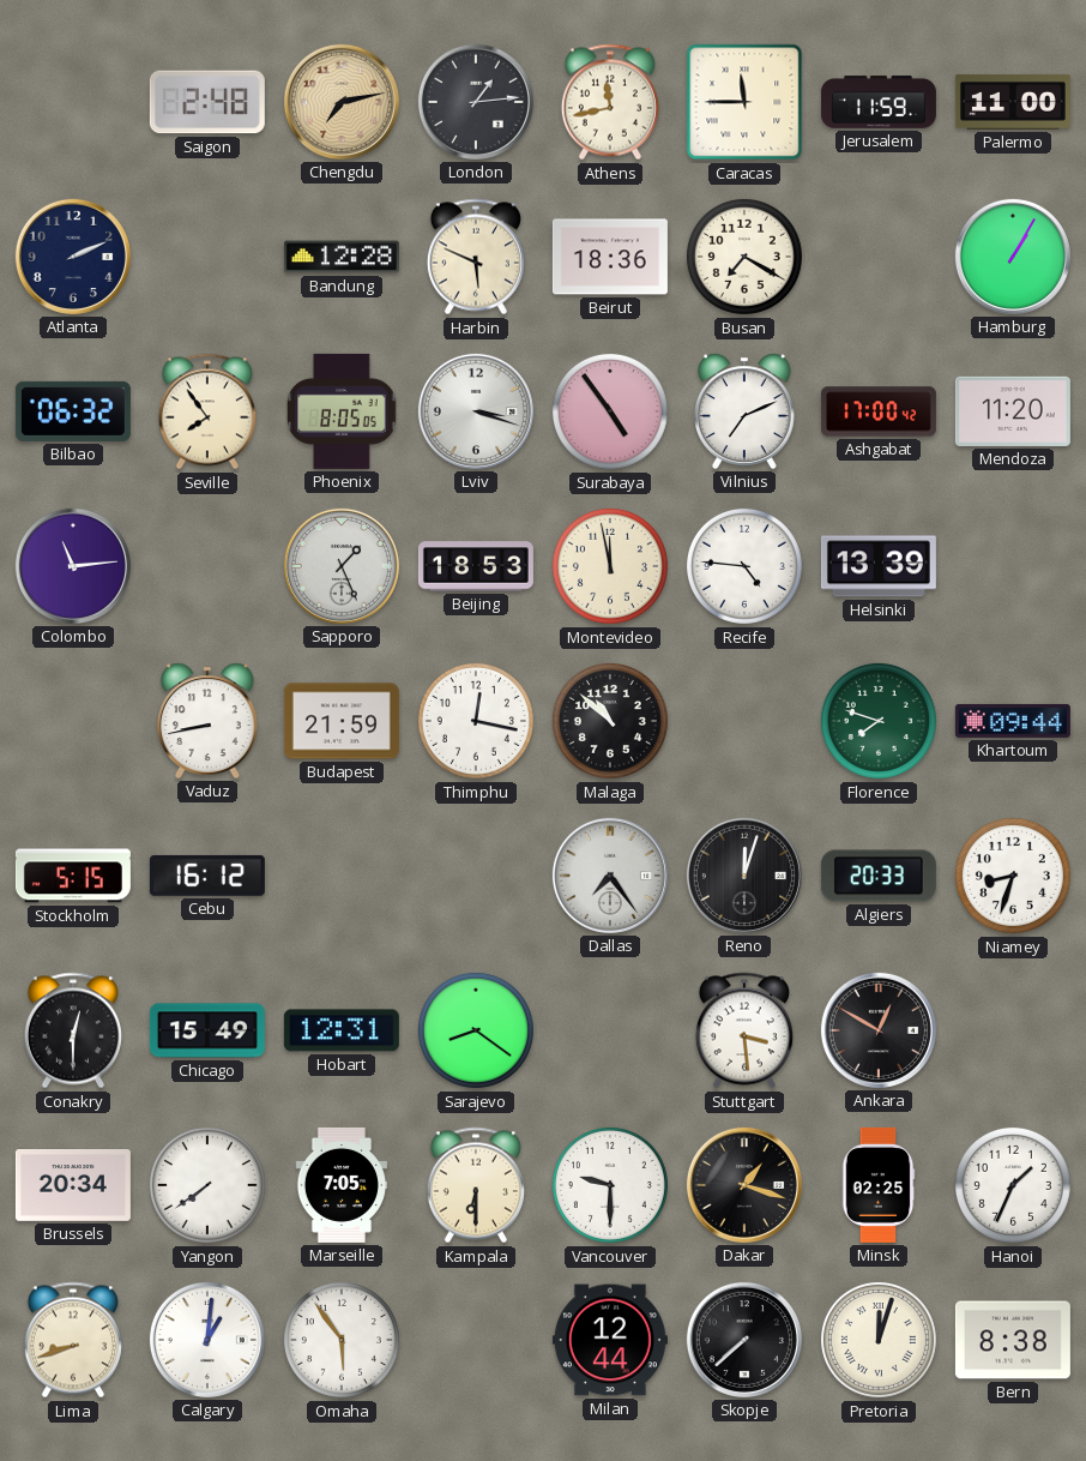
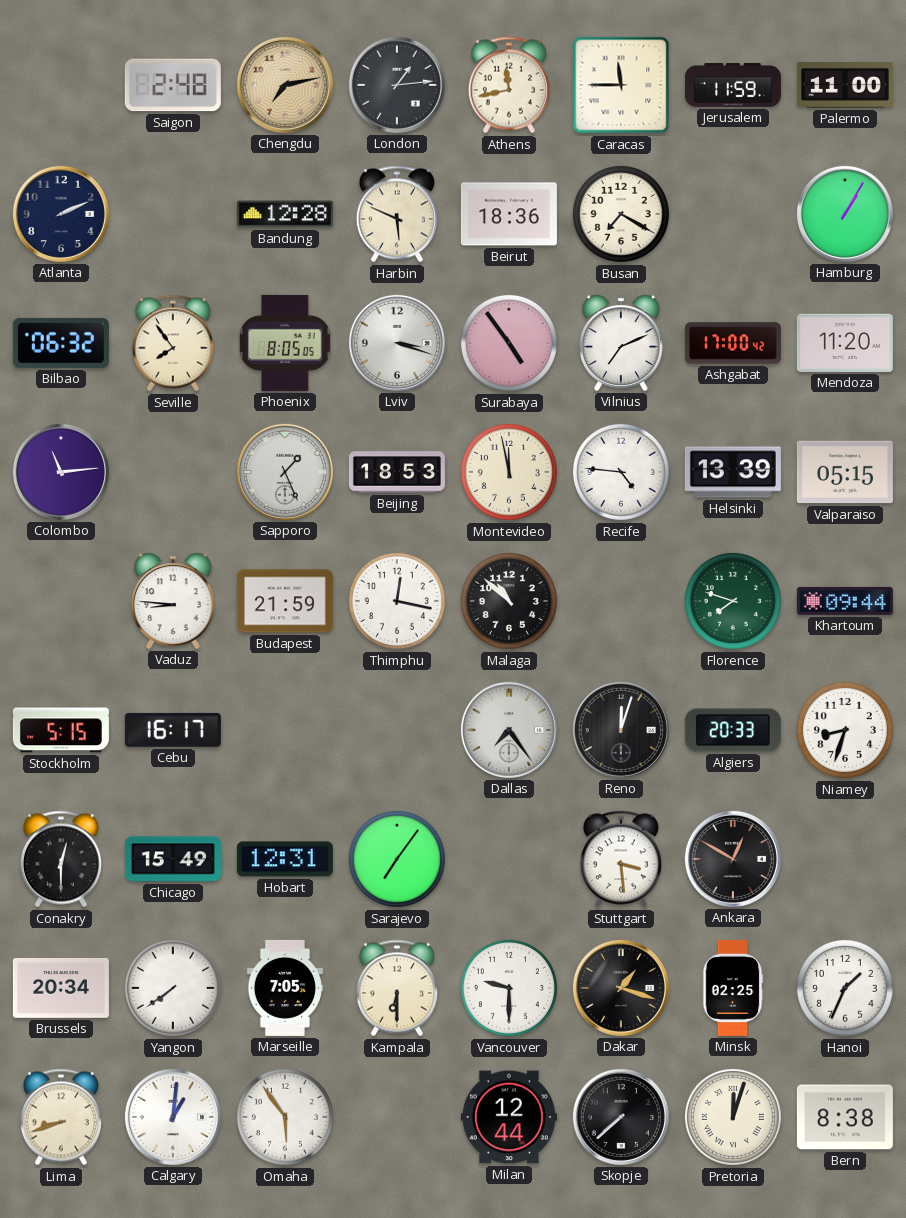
Valparaiso: none -> 05:15
Vaduz: 8:43 -> 8:46
Cebu: 16:12 -> 16:17
Sarajevo: 8:21 -> 7:06
